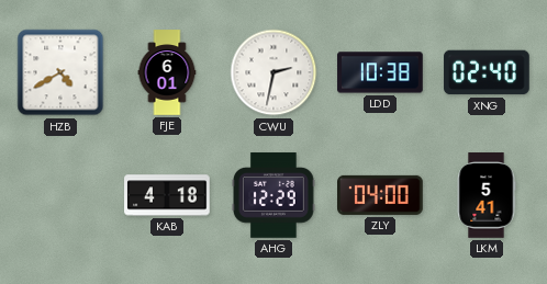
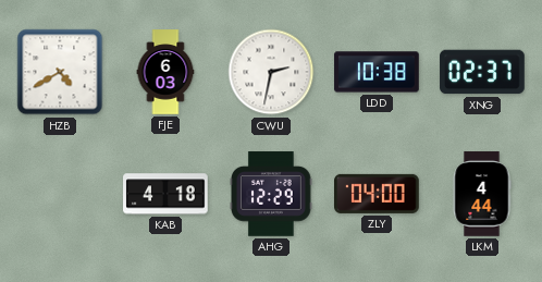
FJE: 6:01 -> 6:03
XNG: 02:40 -> 02:37
LKM: 5:41 -> 4:44
